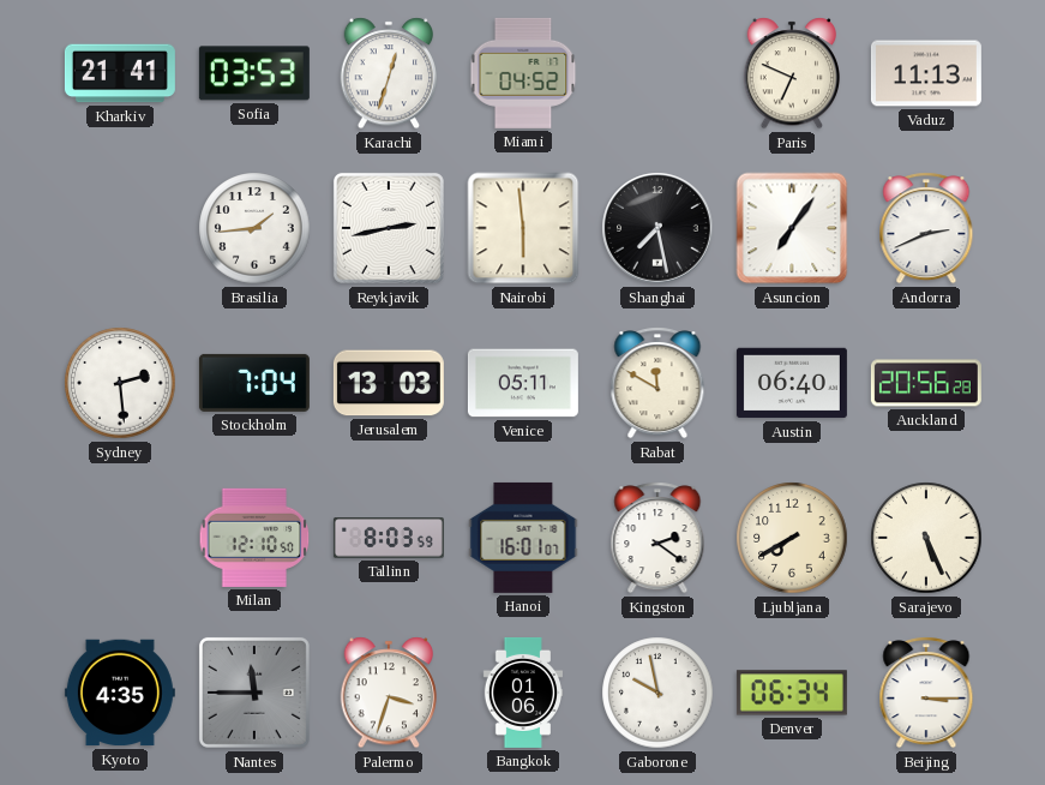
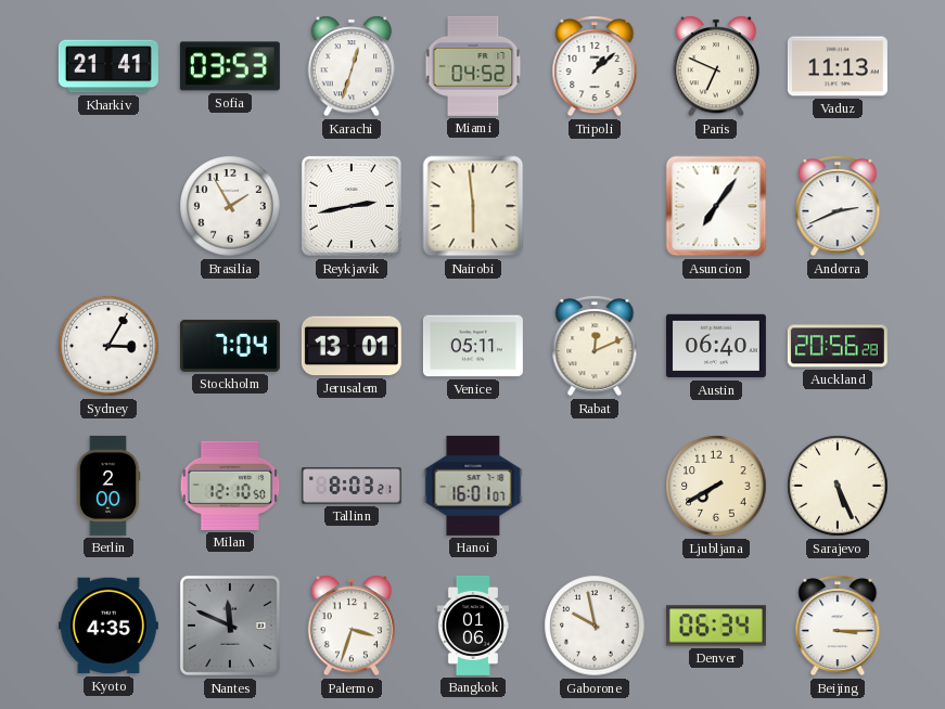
Tripoli: none -> 1:08
Brasilia: 1:44 -> 1:55
Shanghai: 7:28 -> none
Sydney: 2:29 -> 3:05
Jerusalem: 13:03 -> 13:01
Rabat: 11:50 -> 12:11
Berlin: none -> 2:00
Tallinn: 8:03:59 -> 8:03:21
Kingston: 2:21 -> none
Nantes: 11:45 -> 11:49
